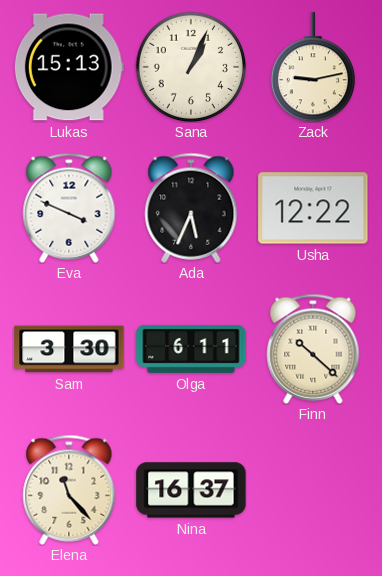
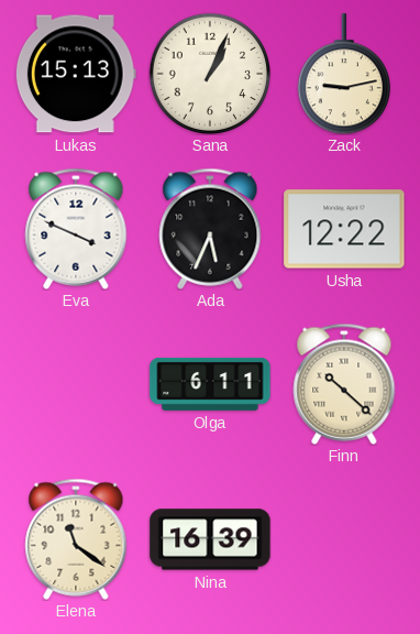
Sam: 3:30 -> none
Elena: 11:23 -> 11:21
Nina: 16:37 -> 16:39
